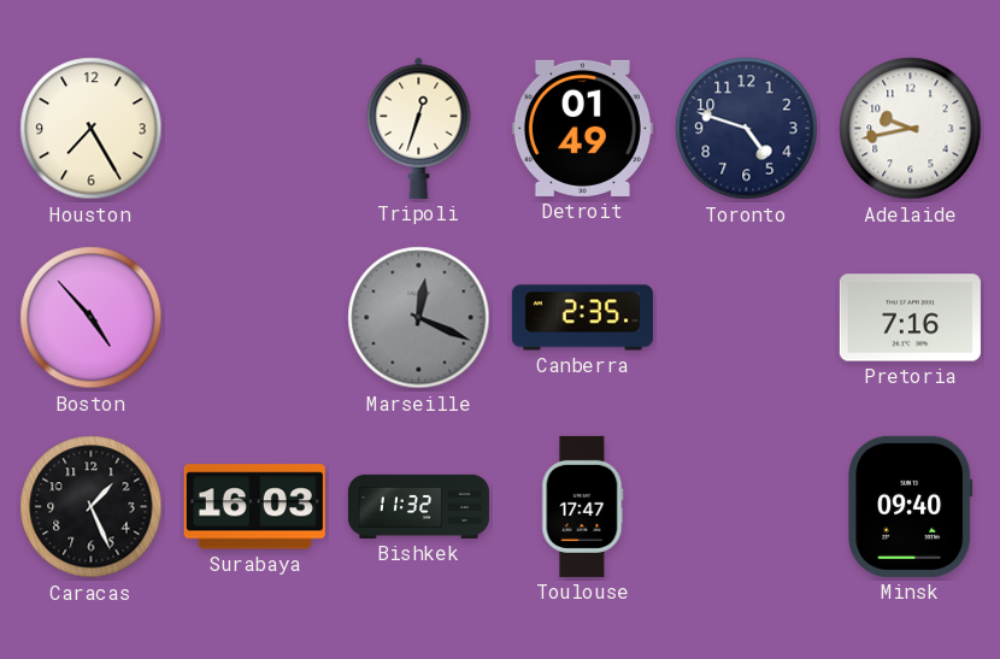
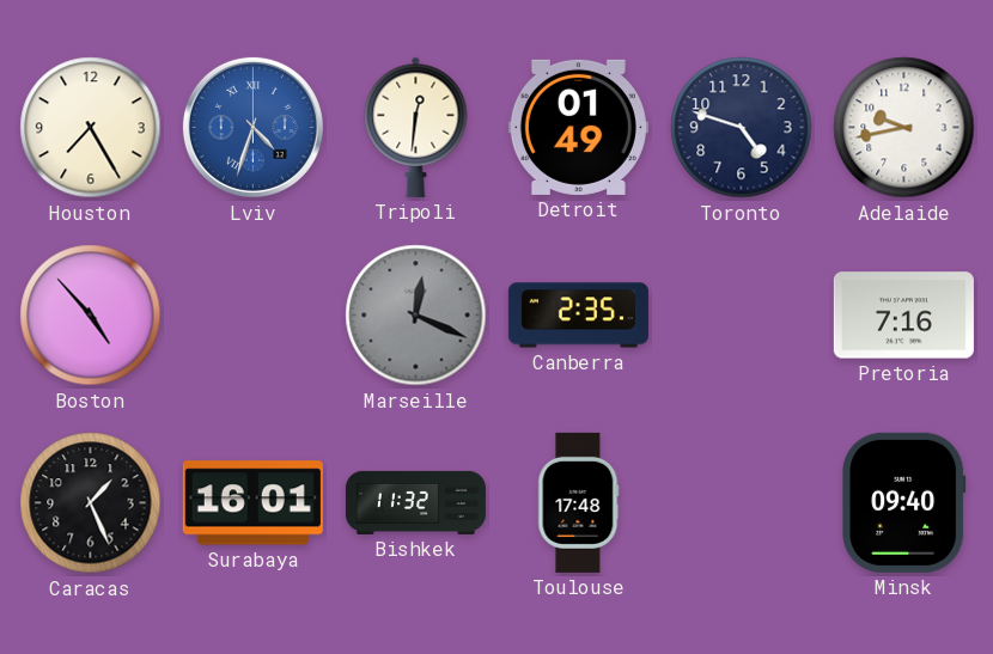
Lviv: none -> 4:33
Tripoli: 12:33 -> 12:31
Surabaya: 16:03 -> 16:01
Toulouse: 17:47 -> 17:48
